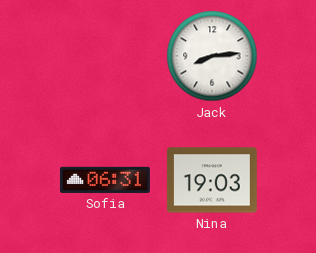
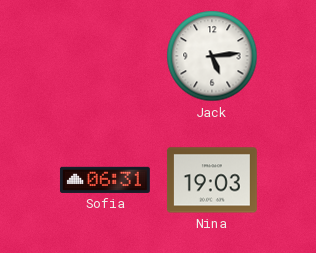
Jack: 8:14 -> 5:14
